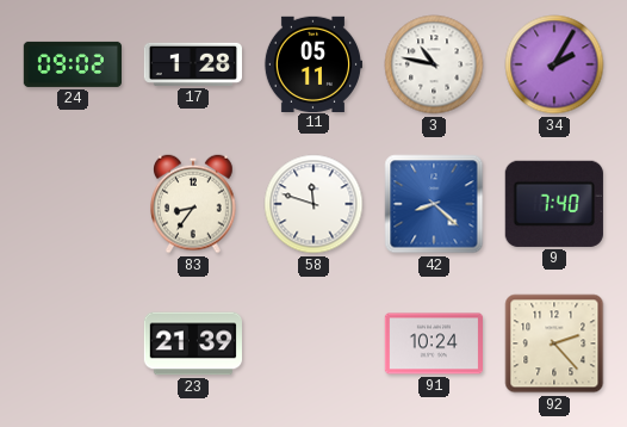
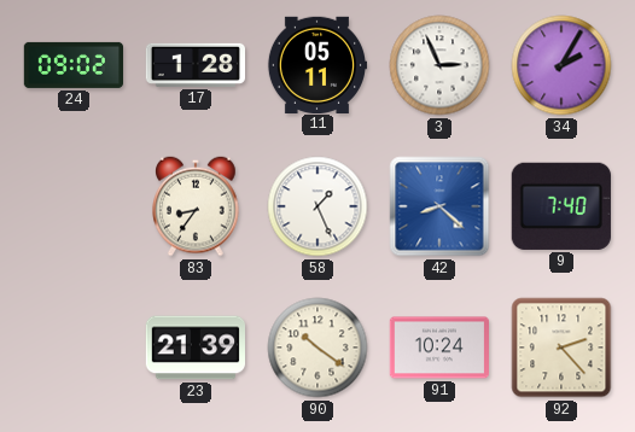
3: 10:47 -> 2:56
58: 11:48 -> 1:26
90: none -> 10:21
